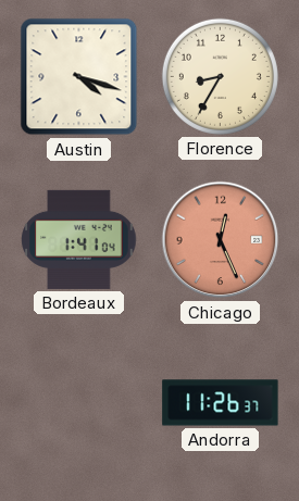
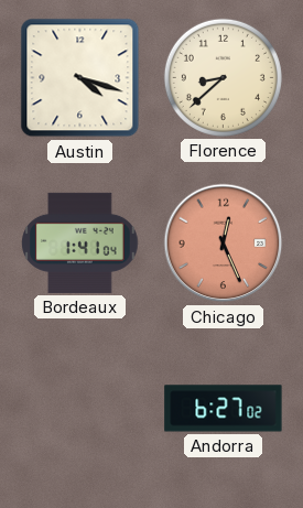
Florence: 8:35 -> 8:38
Andorra: 11:26 -> 6:27
